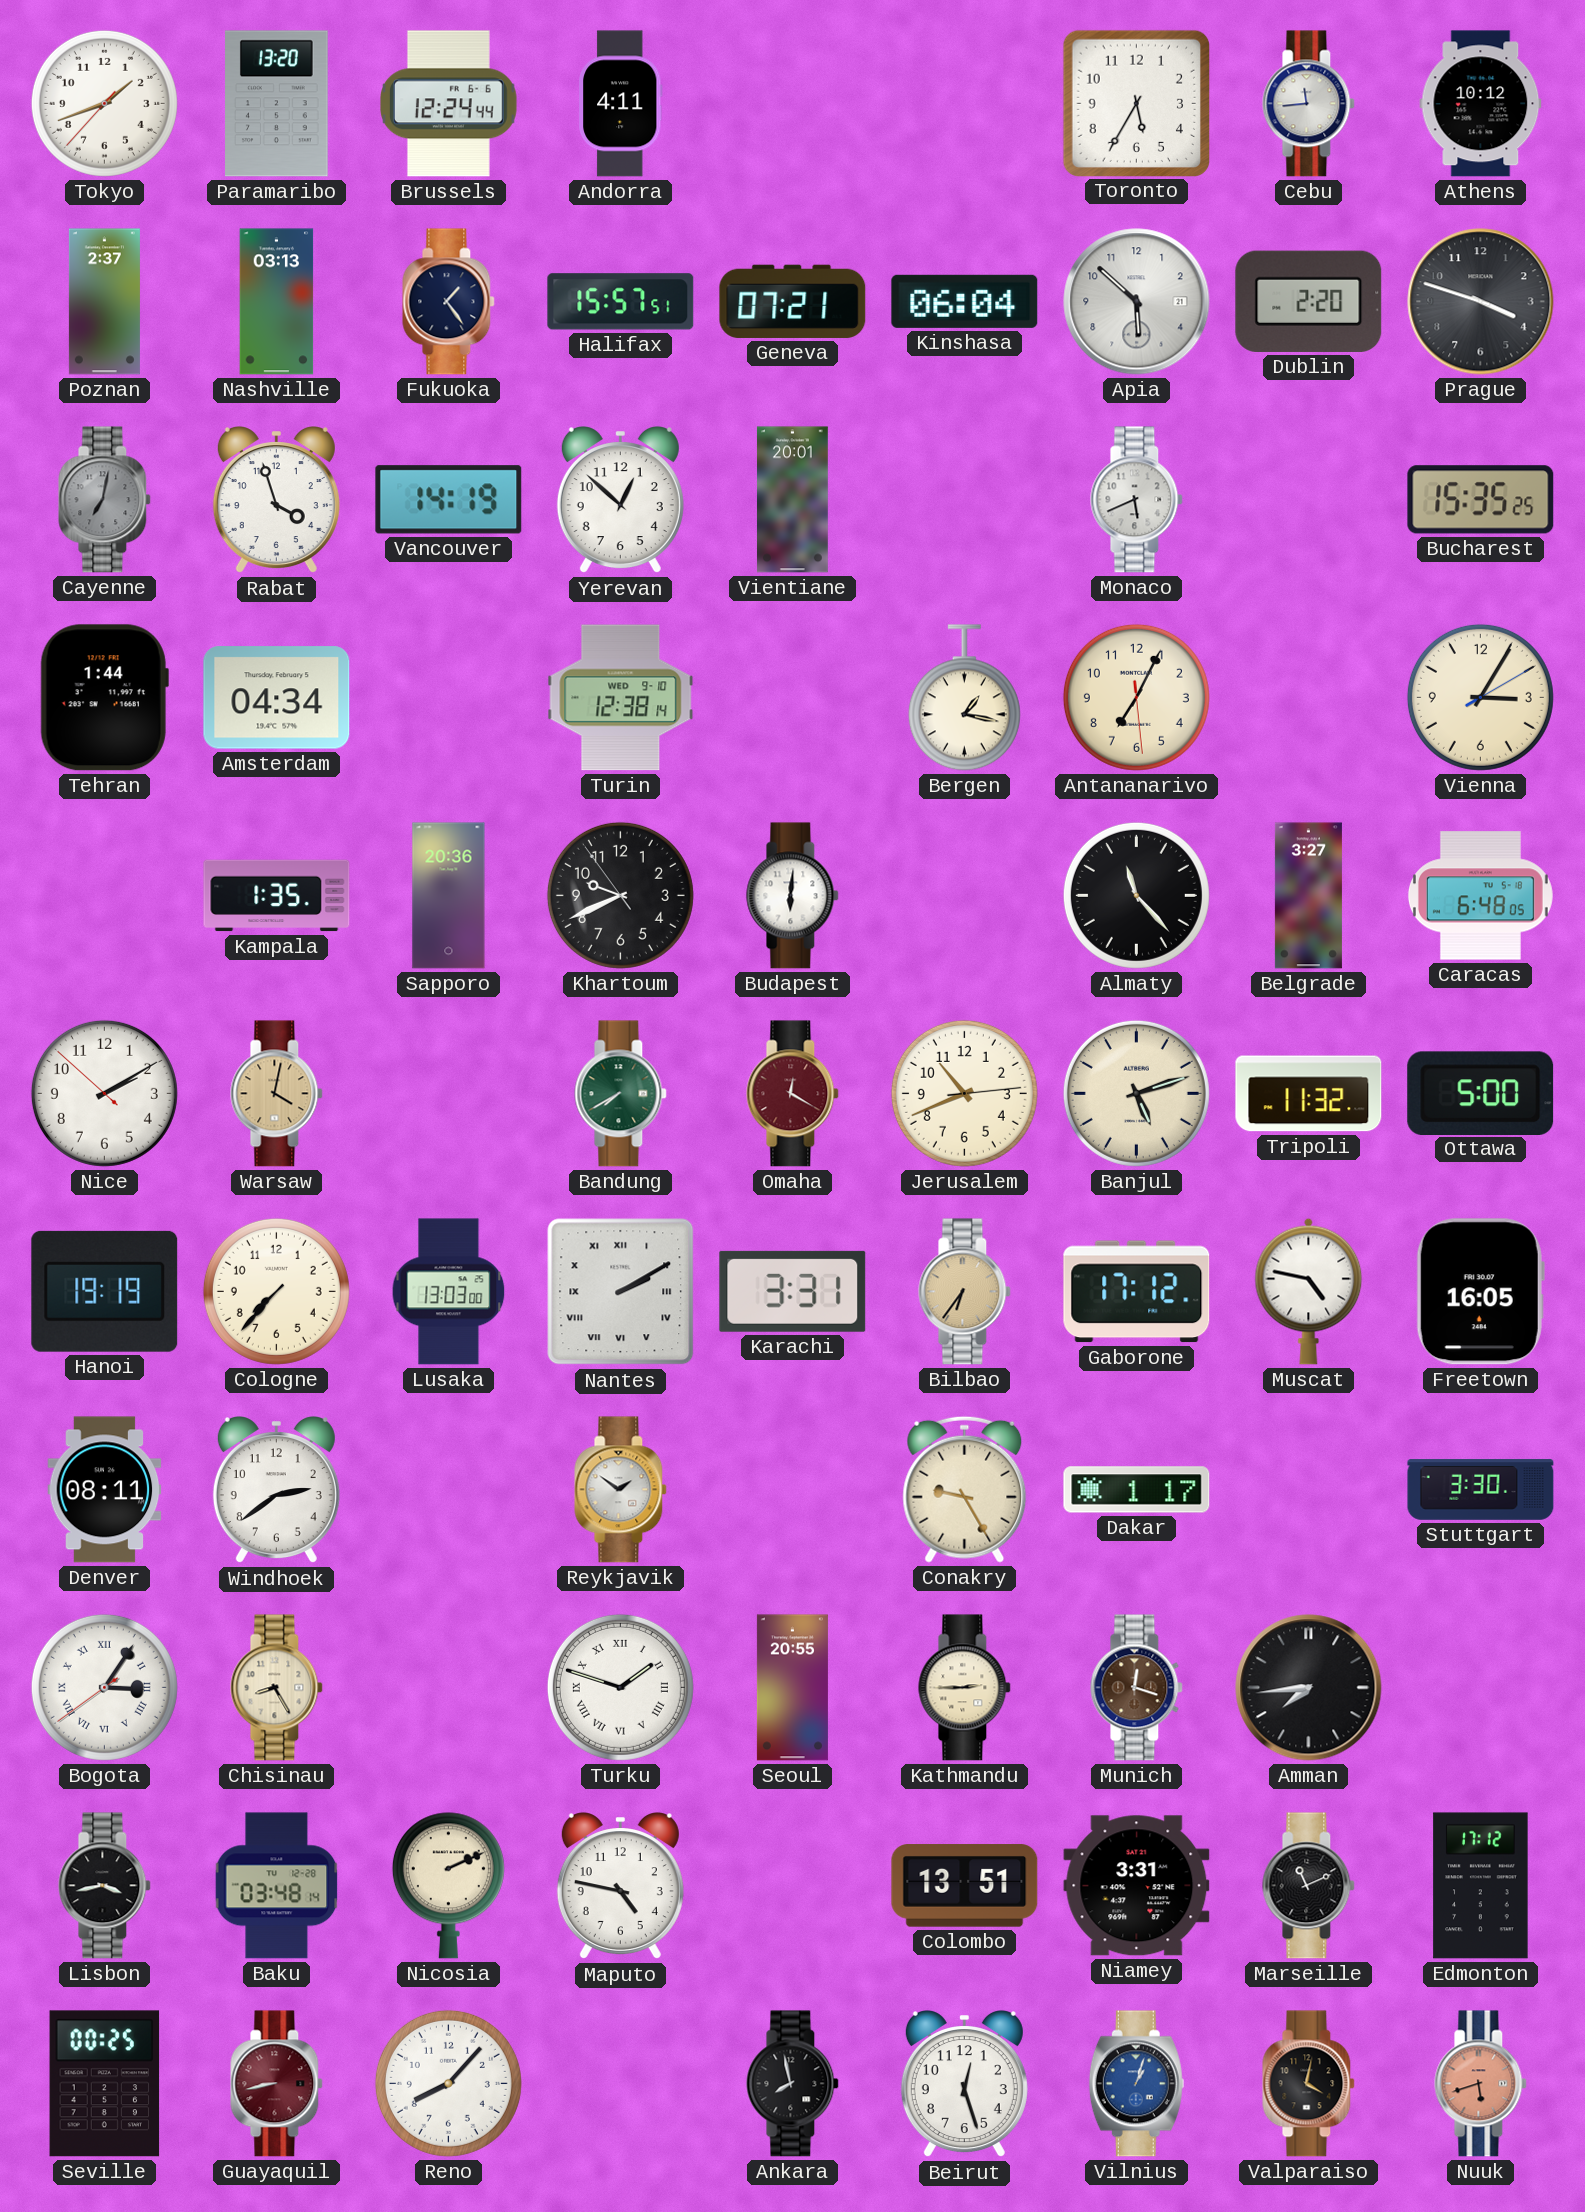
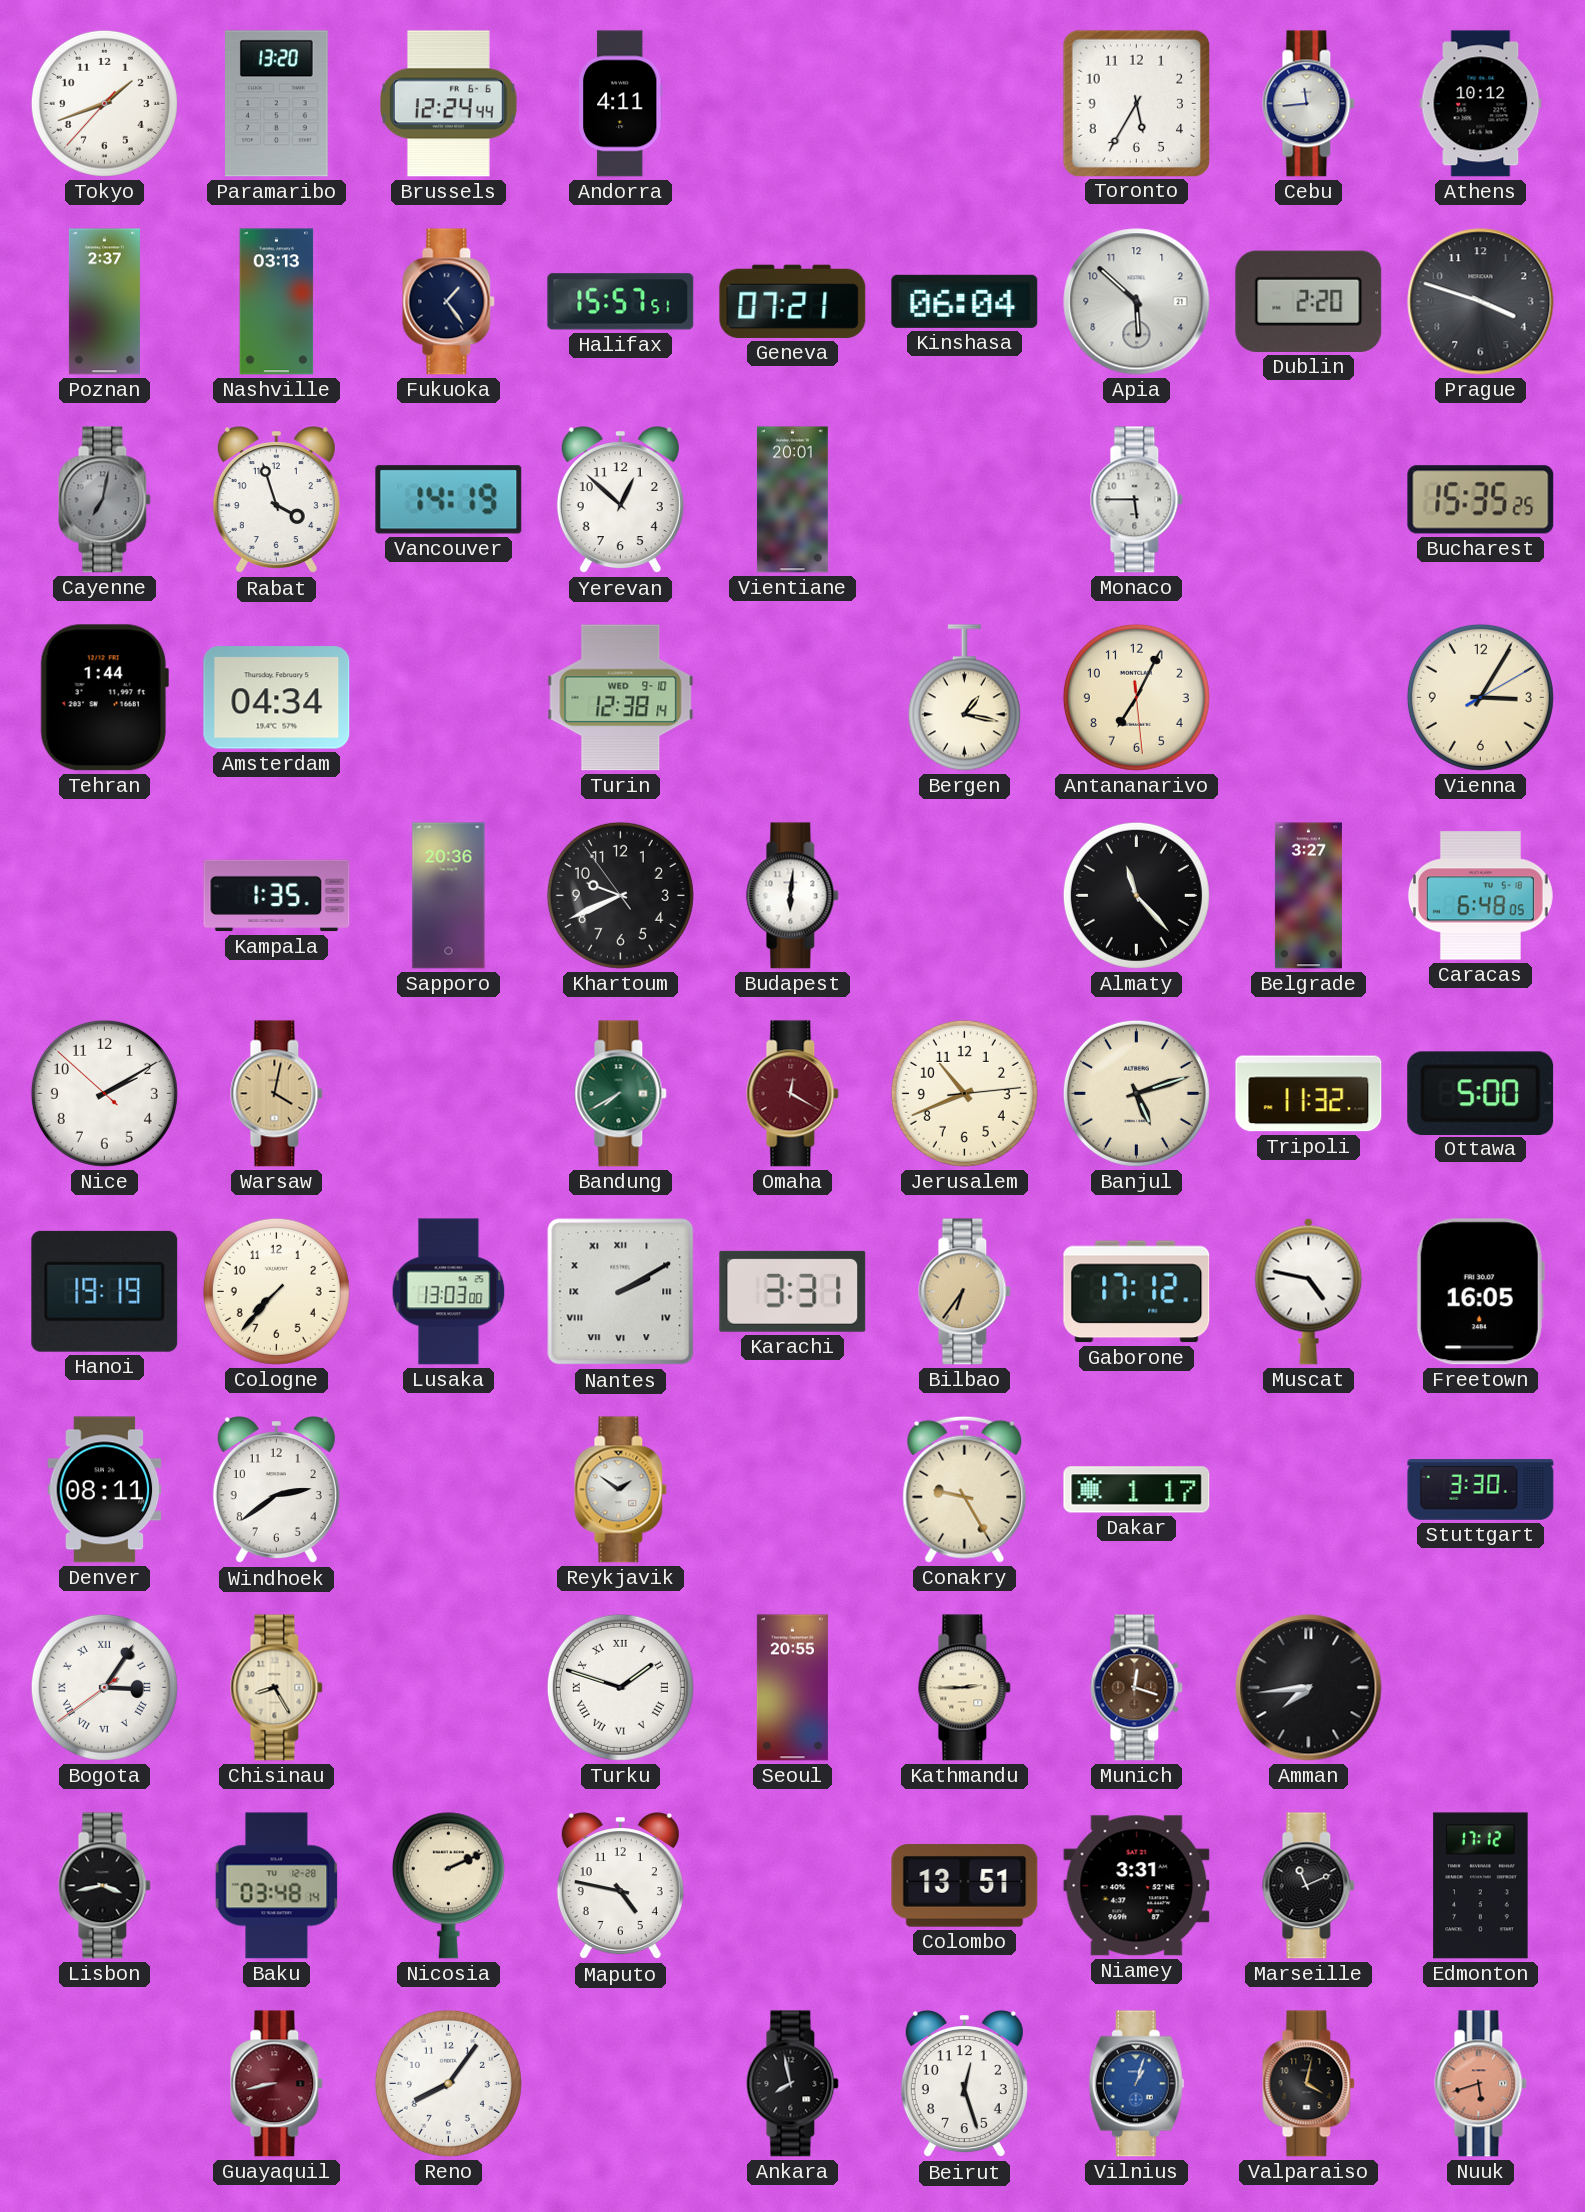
Monaco: 5:41 -> 5:45
Seville: 00:25 -> none
Reno: 8:07 -> 8:06
